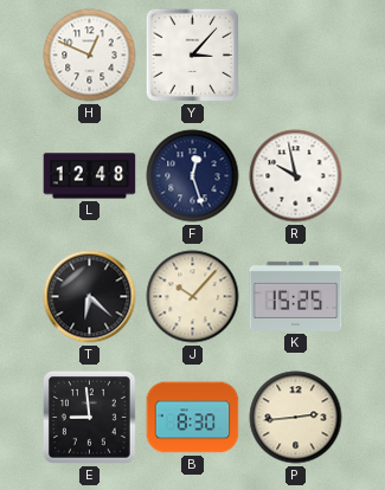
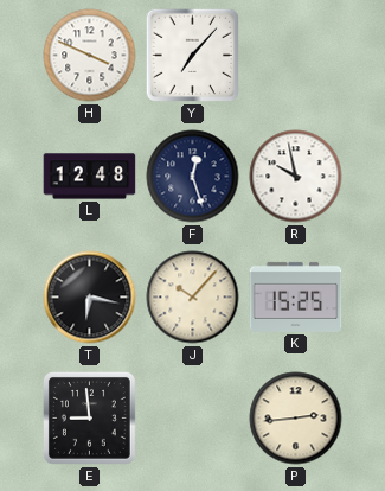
H: 12:49 -> 3:49
Y: 3:07 -> 7:07
T: 6:22 -> 6:17
B: 8:30 -> none
